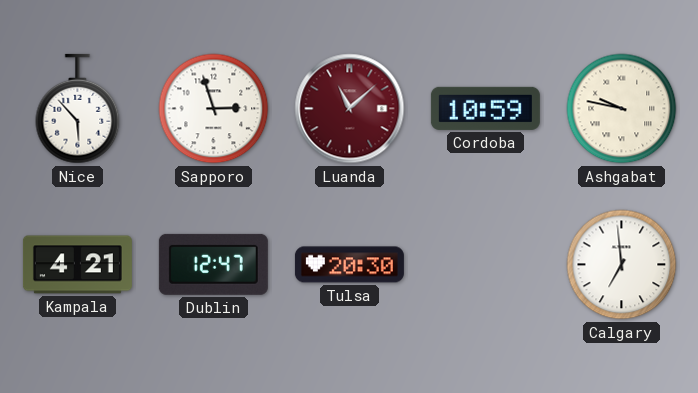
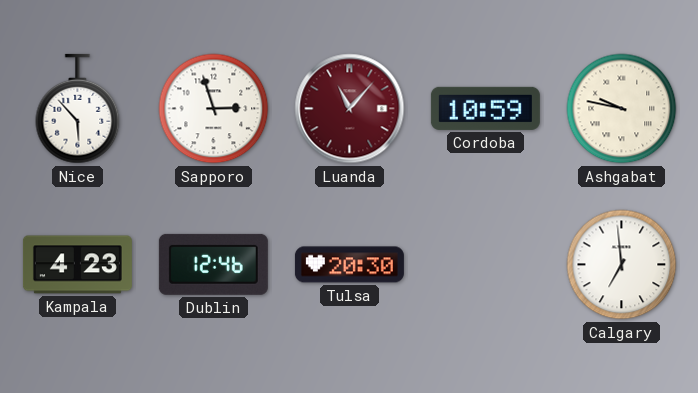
Luanda: 11:08 -> 11:07
Kampala: 4:21 -> 4:23
Dublin: 12:47 -> 12:46
